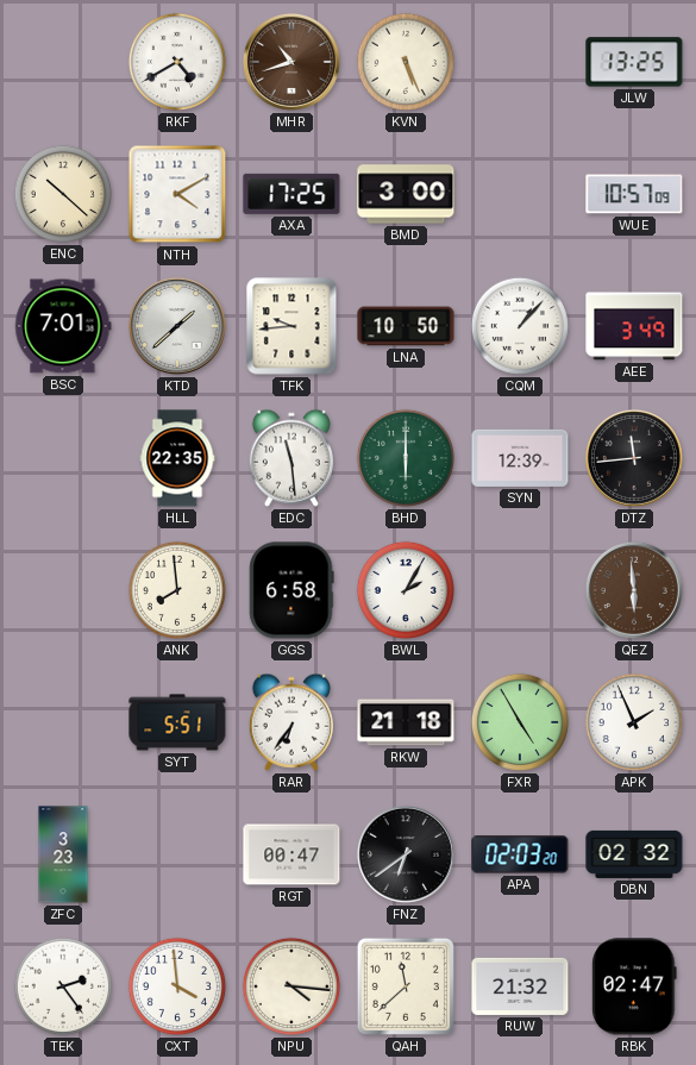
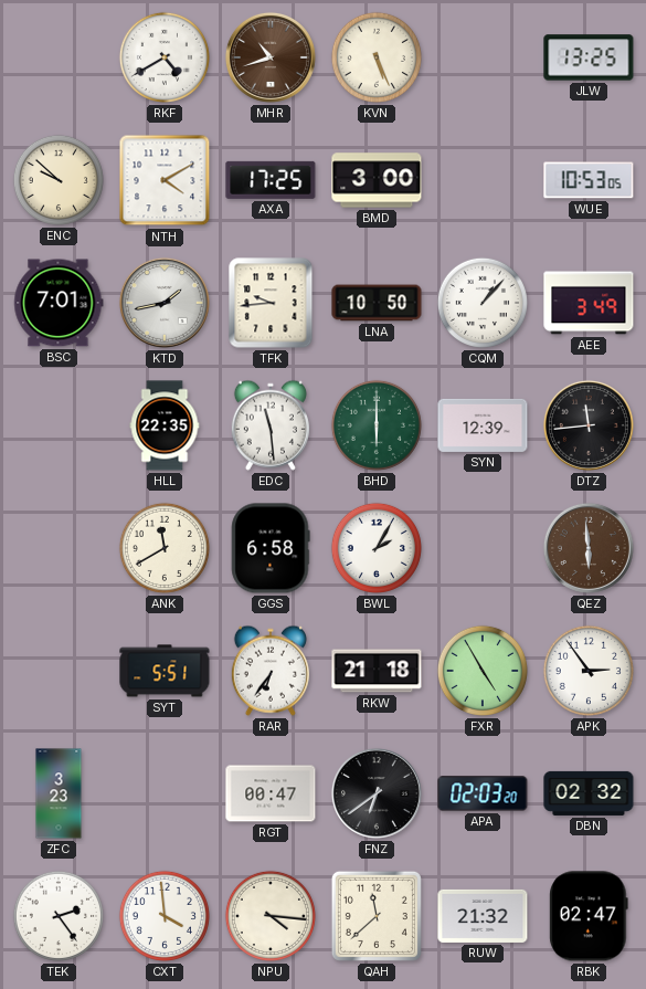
ENC: 10:22 -> 9:52
WUE: 10:57 -> 10:53
KTD: 1:38 -> 1:43
ANK: 7:59 -> 11:40
APK: 1:56 -> 2:54
